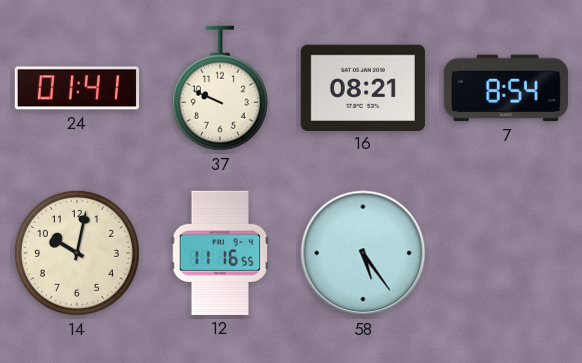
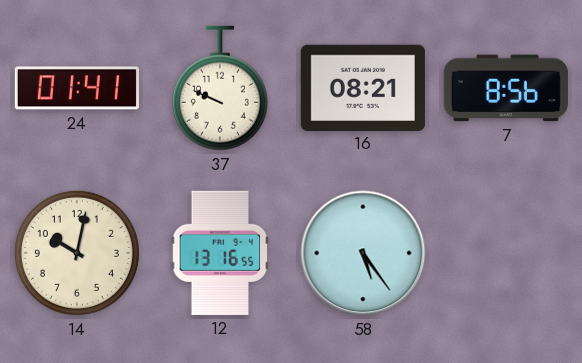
7: 8:54 -> 8:56
12: 11:16 -> 13:16
